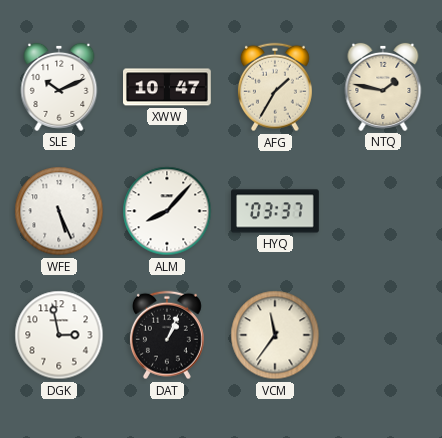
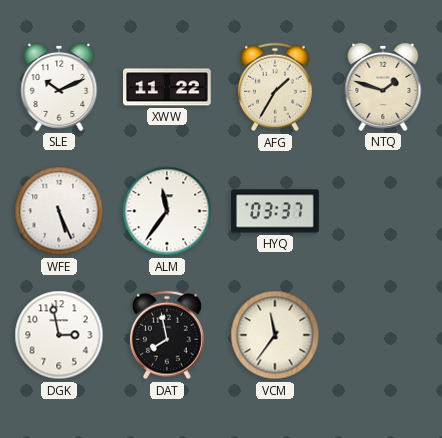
XWW: 10:47 -> 11:22
NTQ: 1:47 -> 1:48
ALM: 8:07 -> 11:36
DAT: 1:04 -> 7:58
